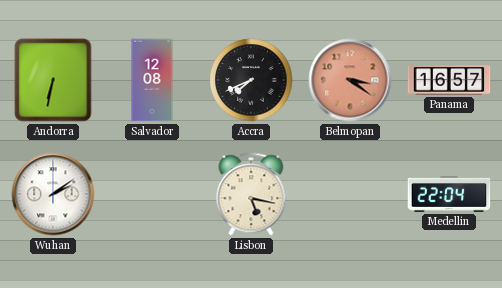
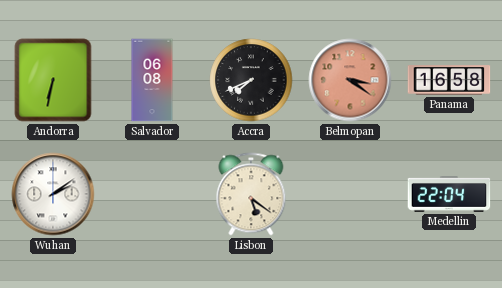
Salvador: 12:08 -> 06:08
Panama: 16:57 -> 16:58
Lisbon: 5:17 -> 5:21
